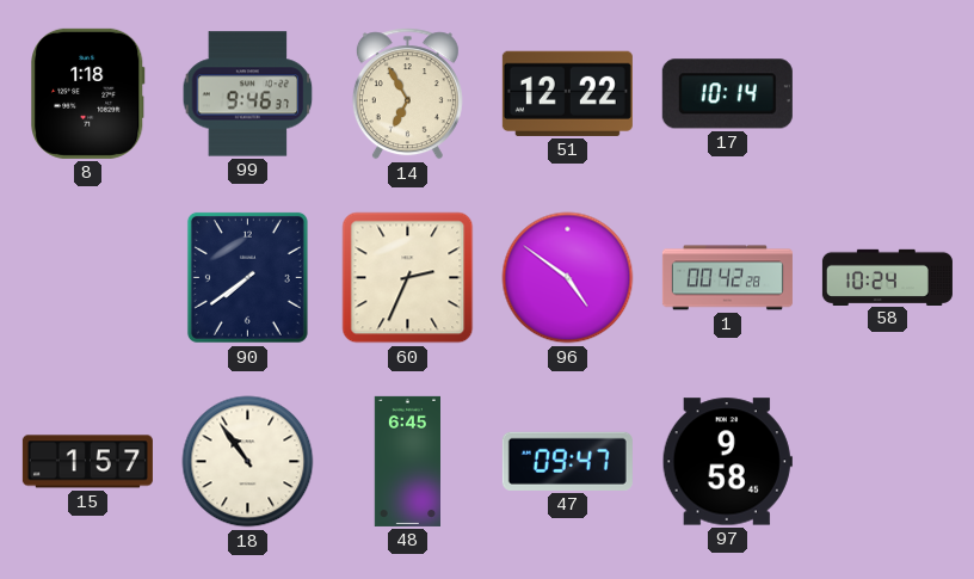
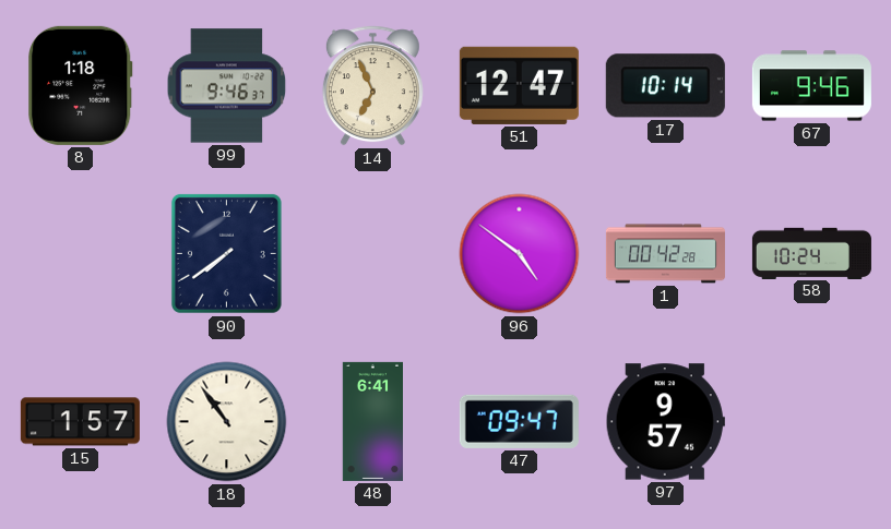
14: 6:55 -> 6:56
51: 12:22 -> 12:47
67: none -> 9:46
60: 2:34 -> none
48: 6:45 -> 6:41
97: 9:58 -> 9:57
